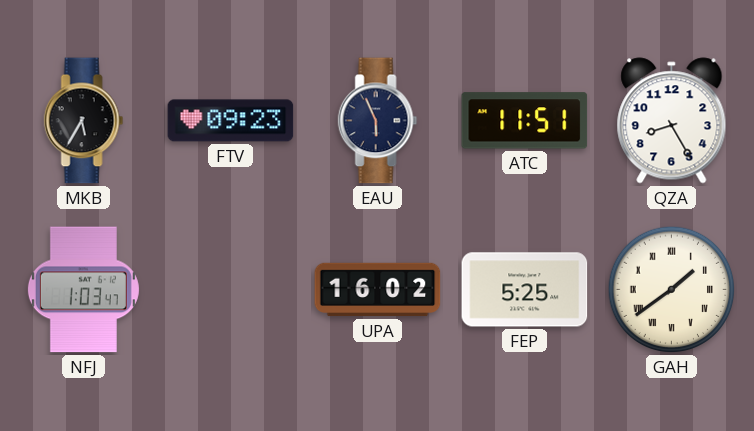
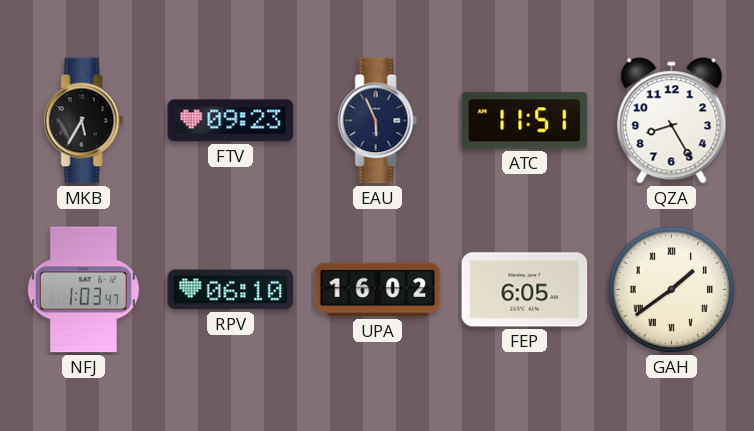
RPV: none -> 06:10
FEP: 5:25 -> 6:05
